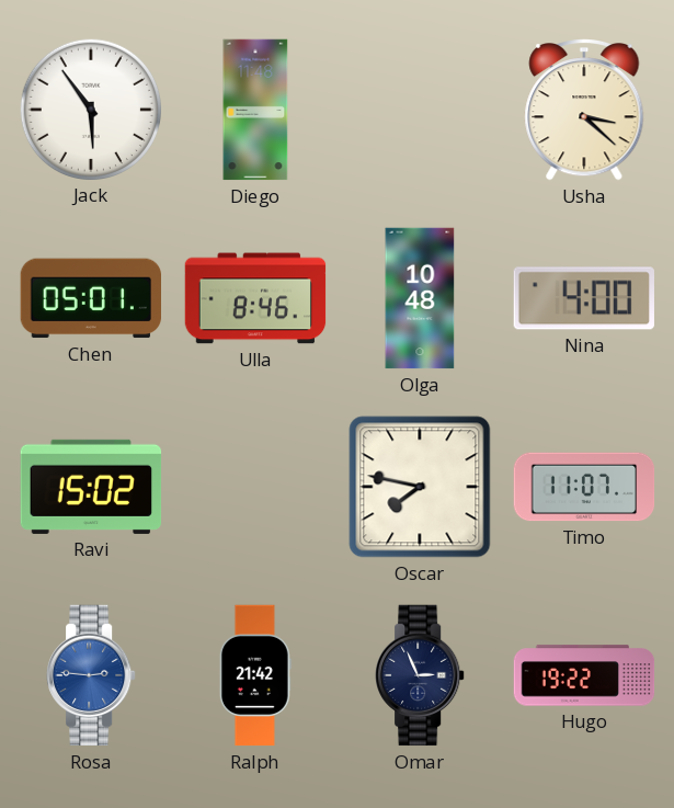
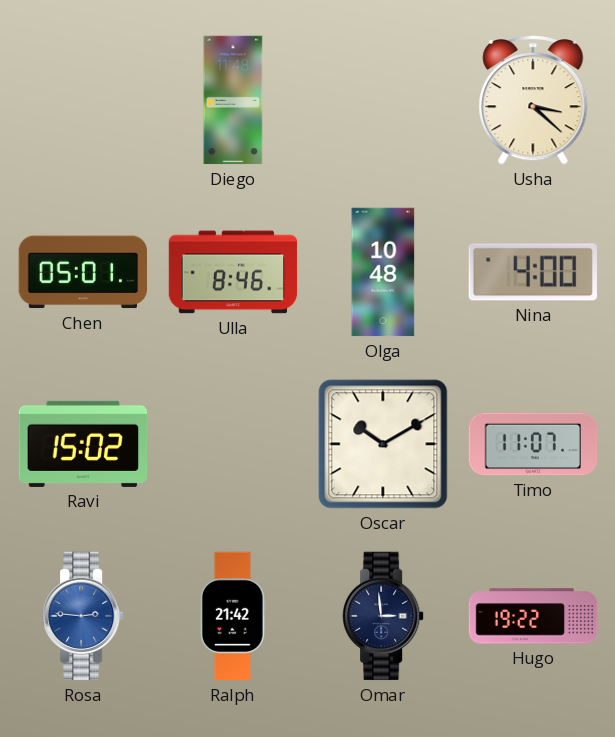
Jack: 5:54 -> none
Oscar: 7:47 -> 10:10
Omar: 2:56 -> 2:59
